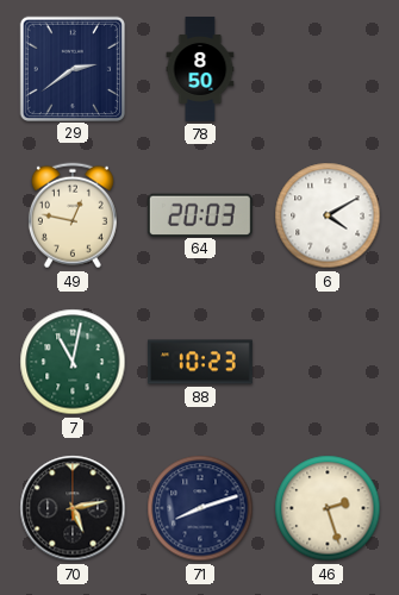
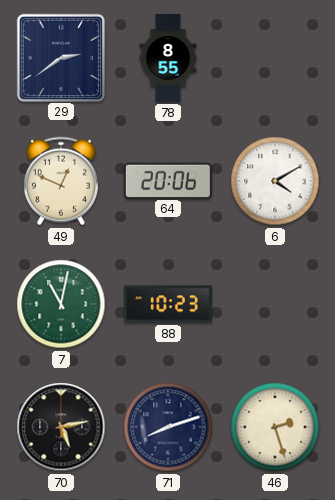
78: 8:50 -> 8:55
49: 12:47 -> 12:49
64: 20:03 -> 20:06
